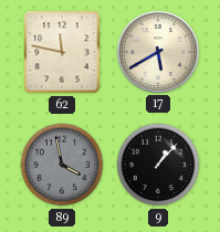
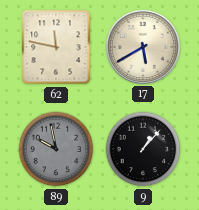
89: 3:58 -> 9:58
